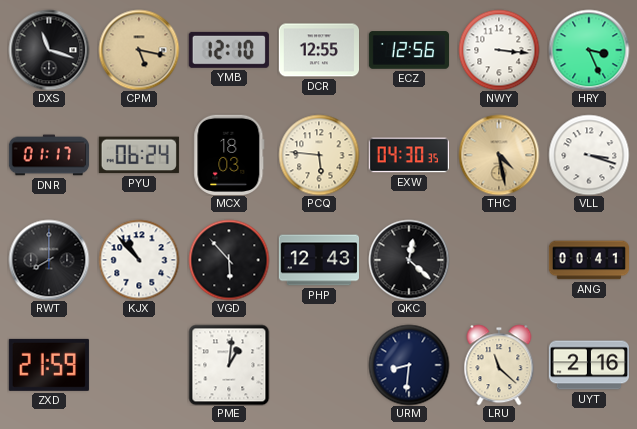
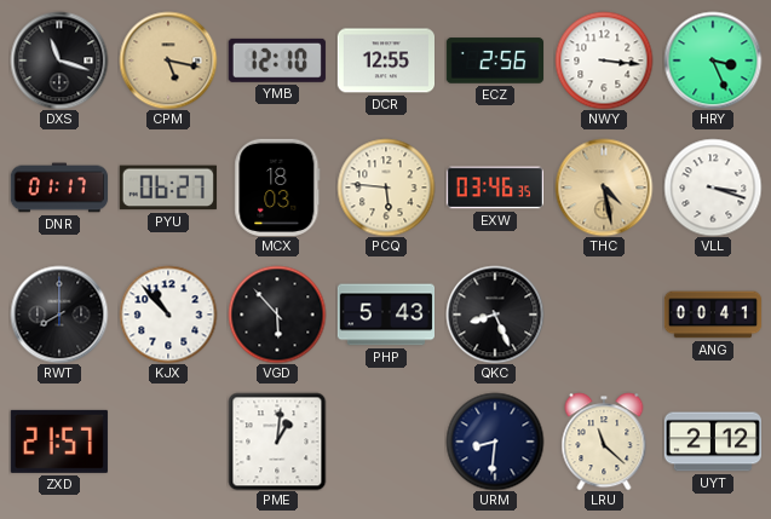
ECZ: 12:56 -> 2:56
PYU: 06:24 -> 06:27
EXW: 04:30 -> 03:46
PHP: 12:43 -> 5:43
QKC: 12:22 -> 8:26
ZXD: 21:59 -> 21:57
UYT: 2:16 -> 2:12
